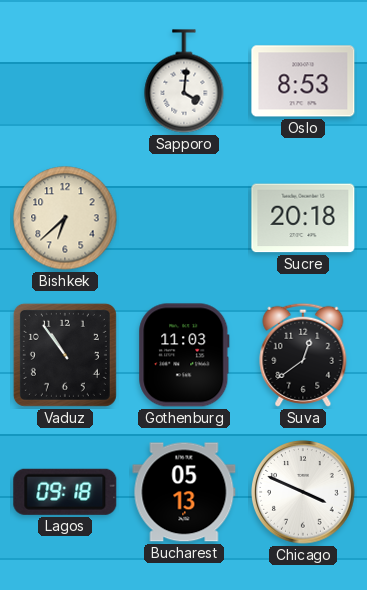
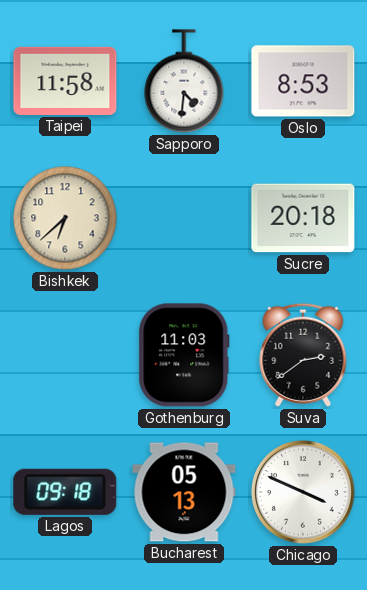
Taipei: none -> 11:58
Sapporo: 4:01 -> 4:31
Vaduz: 10:54 -> none
Suva: 12:39 -> 2:39
